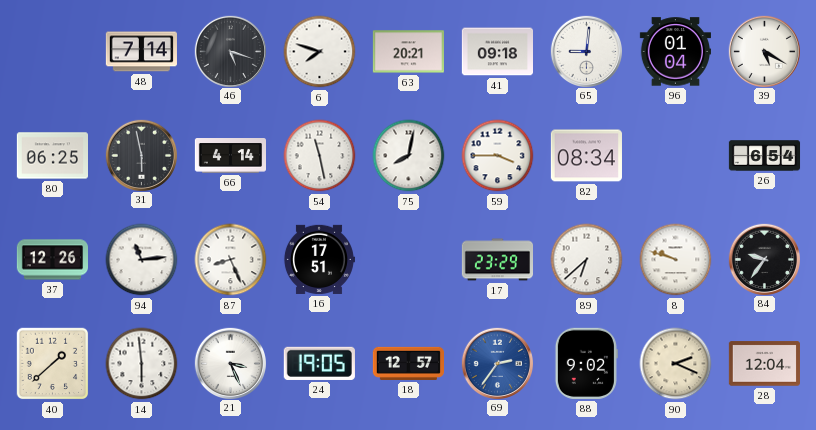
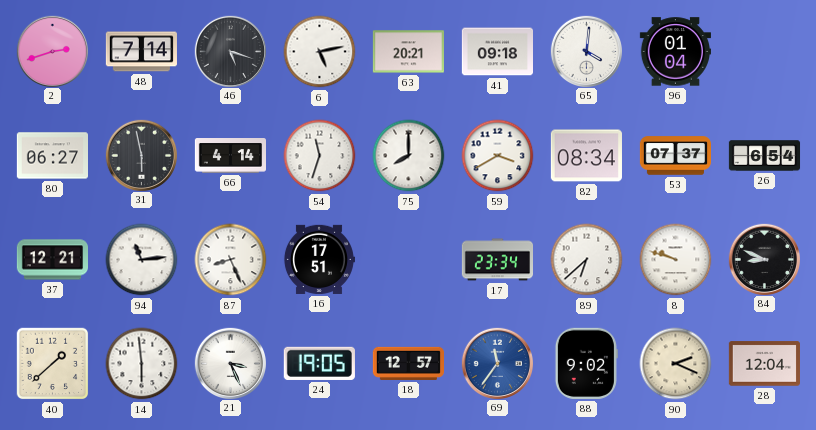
2: none -> 2:42
6: 7:48 -> 5:13
65: 9:01 -> 4:01
39: 5:20 -> none
80: 06:25 -> 06:27
54: 11:28 -> 11:33
75: 8:02 -> 8:00
59: 3:45 -> 3:40
53: none -> 07:37
37: 12:26 -> 12:21
17: 23:29 -> 23:34
84: 9:36 -> 8:49
69: 2:36 -> 11:36
